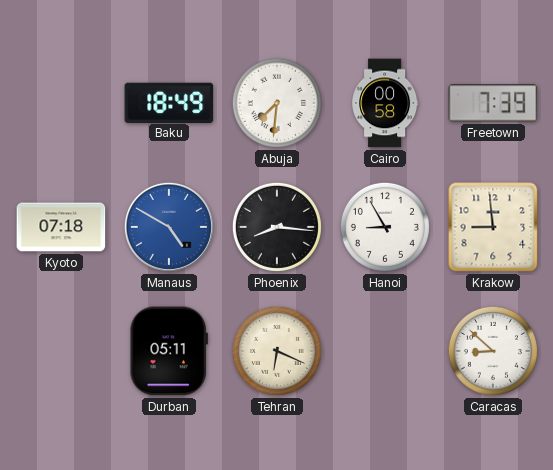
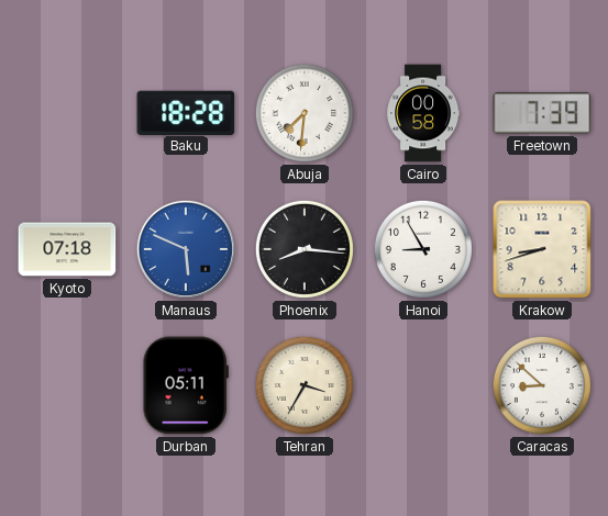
Baku: 18:49 -> 18:28
Manaus: 4:50 -> 5:49
Krakow: 8:59 -> 8:42
Tehran: 6:19 -> 3:35
